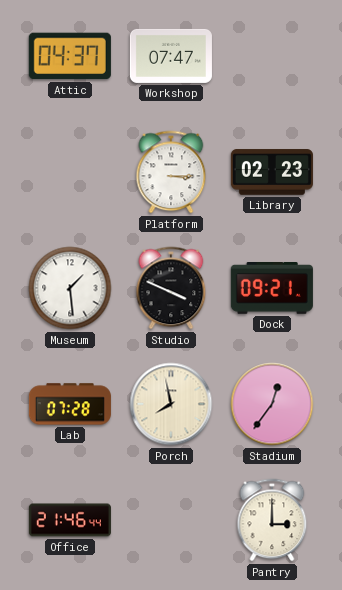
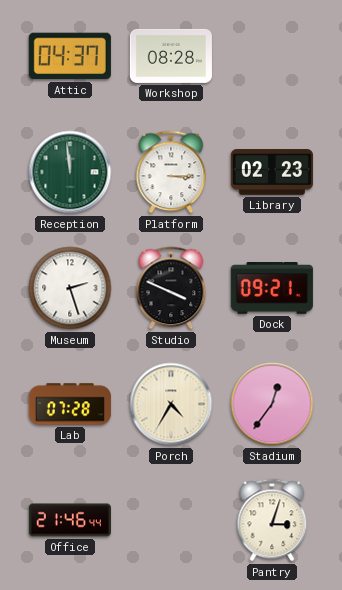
Workshop: 07:47 -> 08:28
Reception: none -> 11:59
Museum: 1:29 -> 2:27
Porch: 7:58 -> 4:35
Pantry: 3:00 -> 3:03
